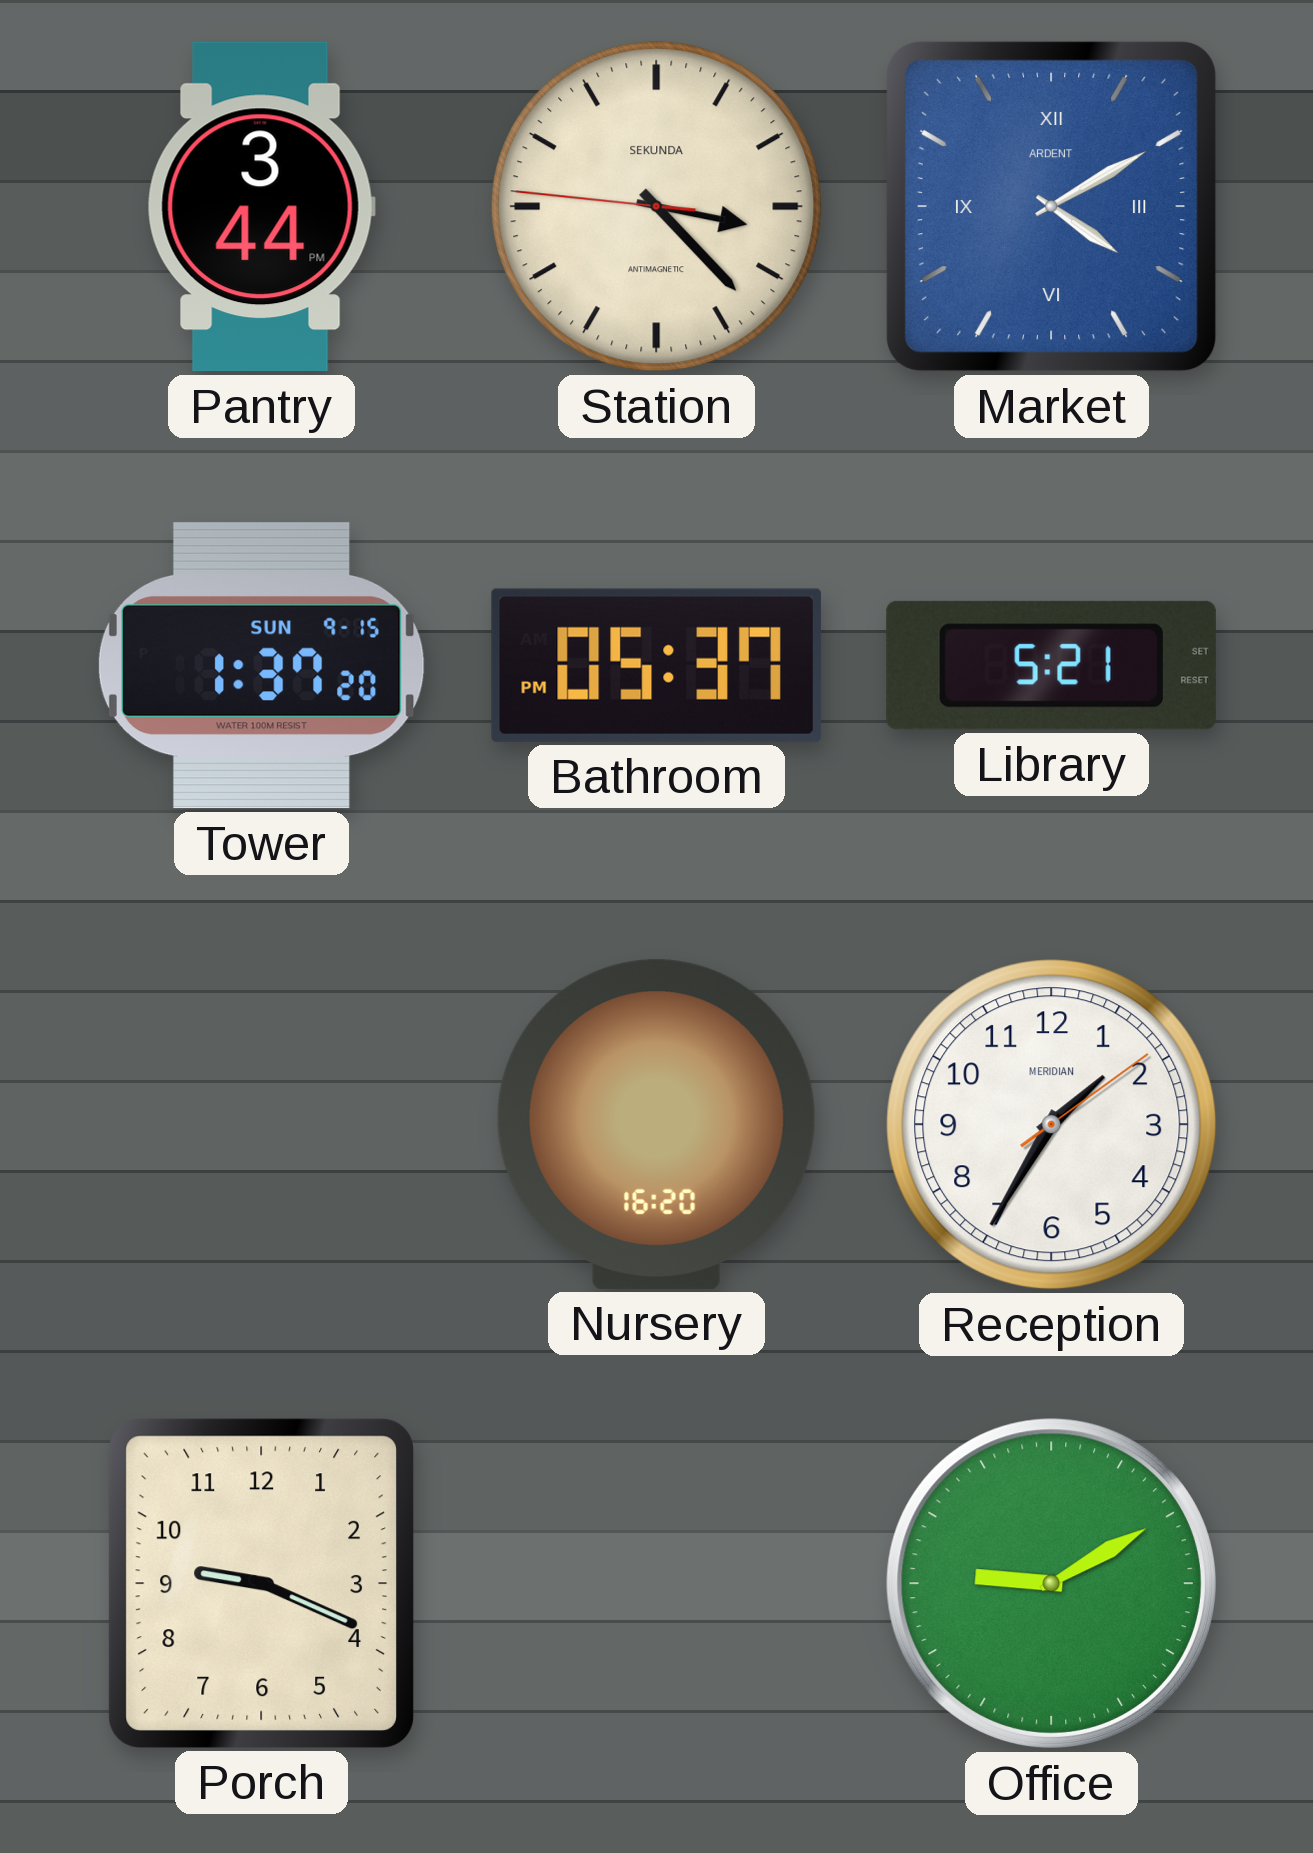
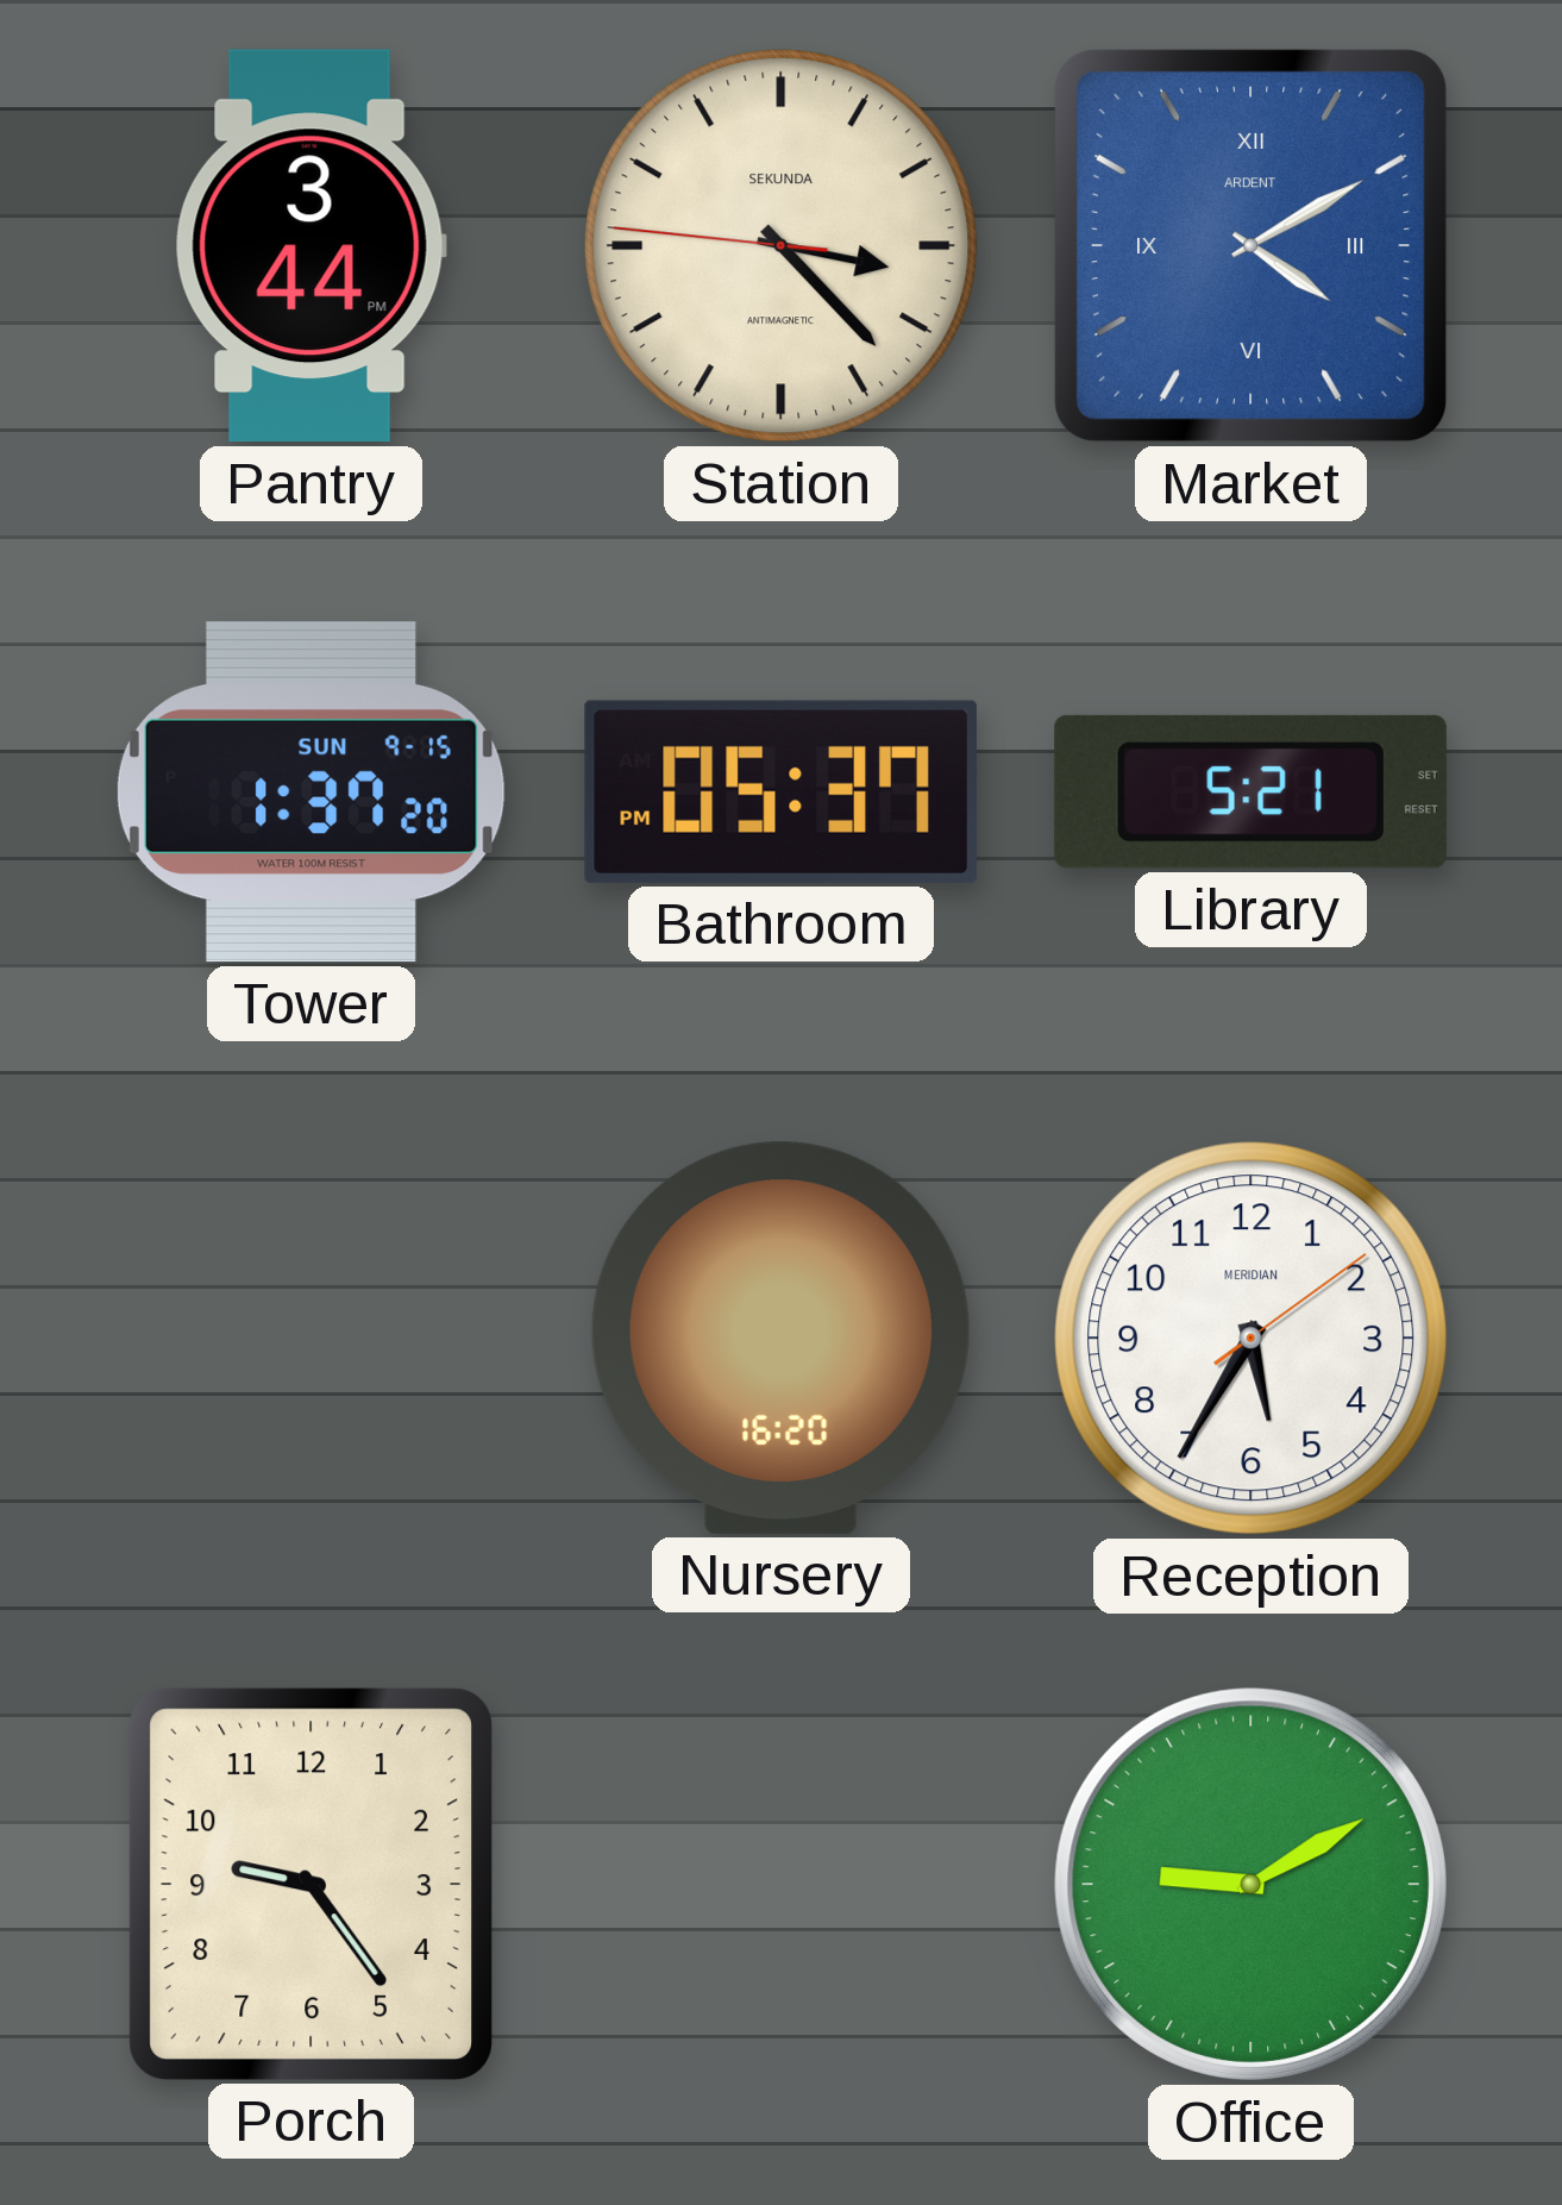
Reception: 1:35 -> 5:35
Porch: 9:19 -> 9:24
